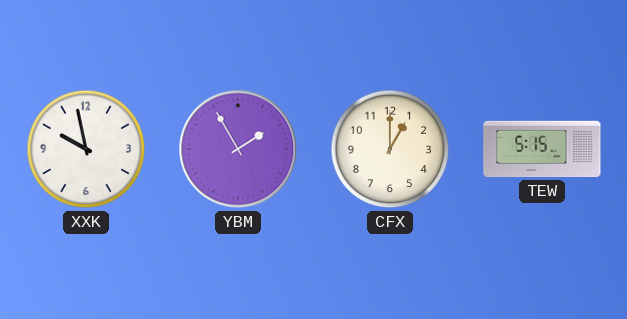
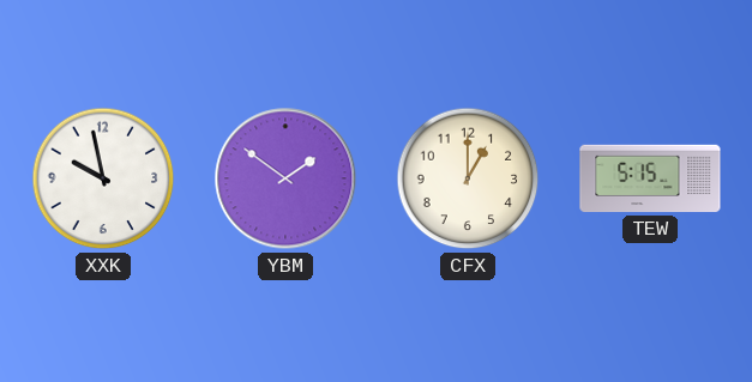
YBM: 1:55 -> 1:51
